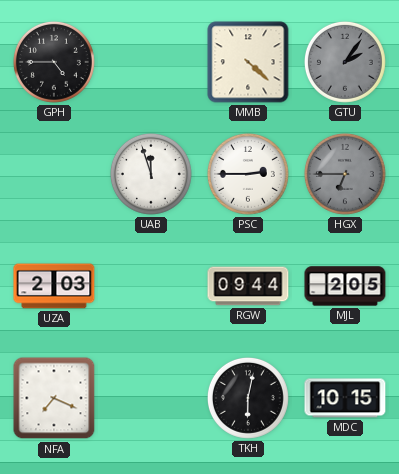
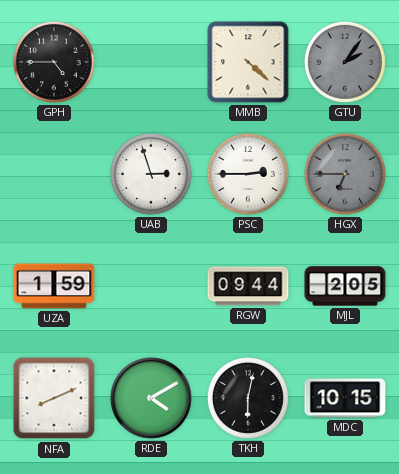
UAB: 11:57 -> 2:57
UZA: 2:03 -> 1:59
NFA: 7:19 -> 8:11
RDE: none -> 4:10
